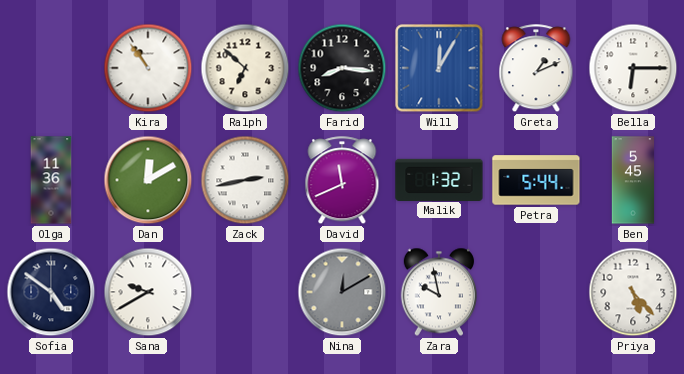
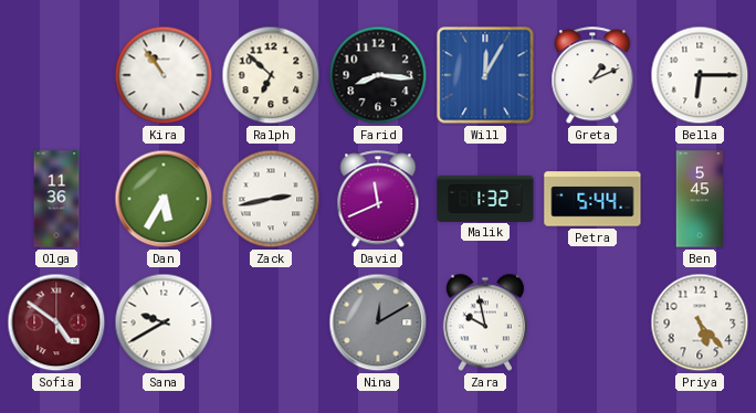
Dan: 12:10 -> 5:35
Sofia dial: navy -> burgundy
